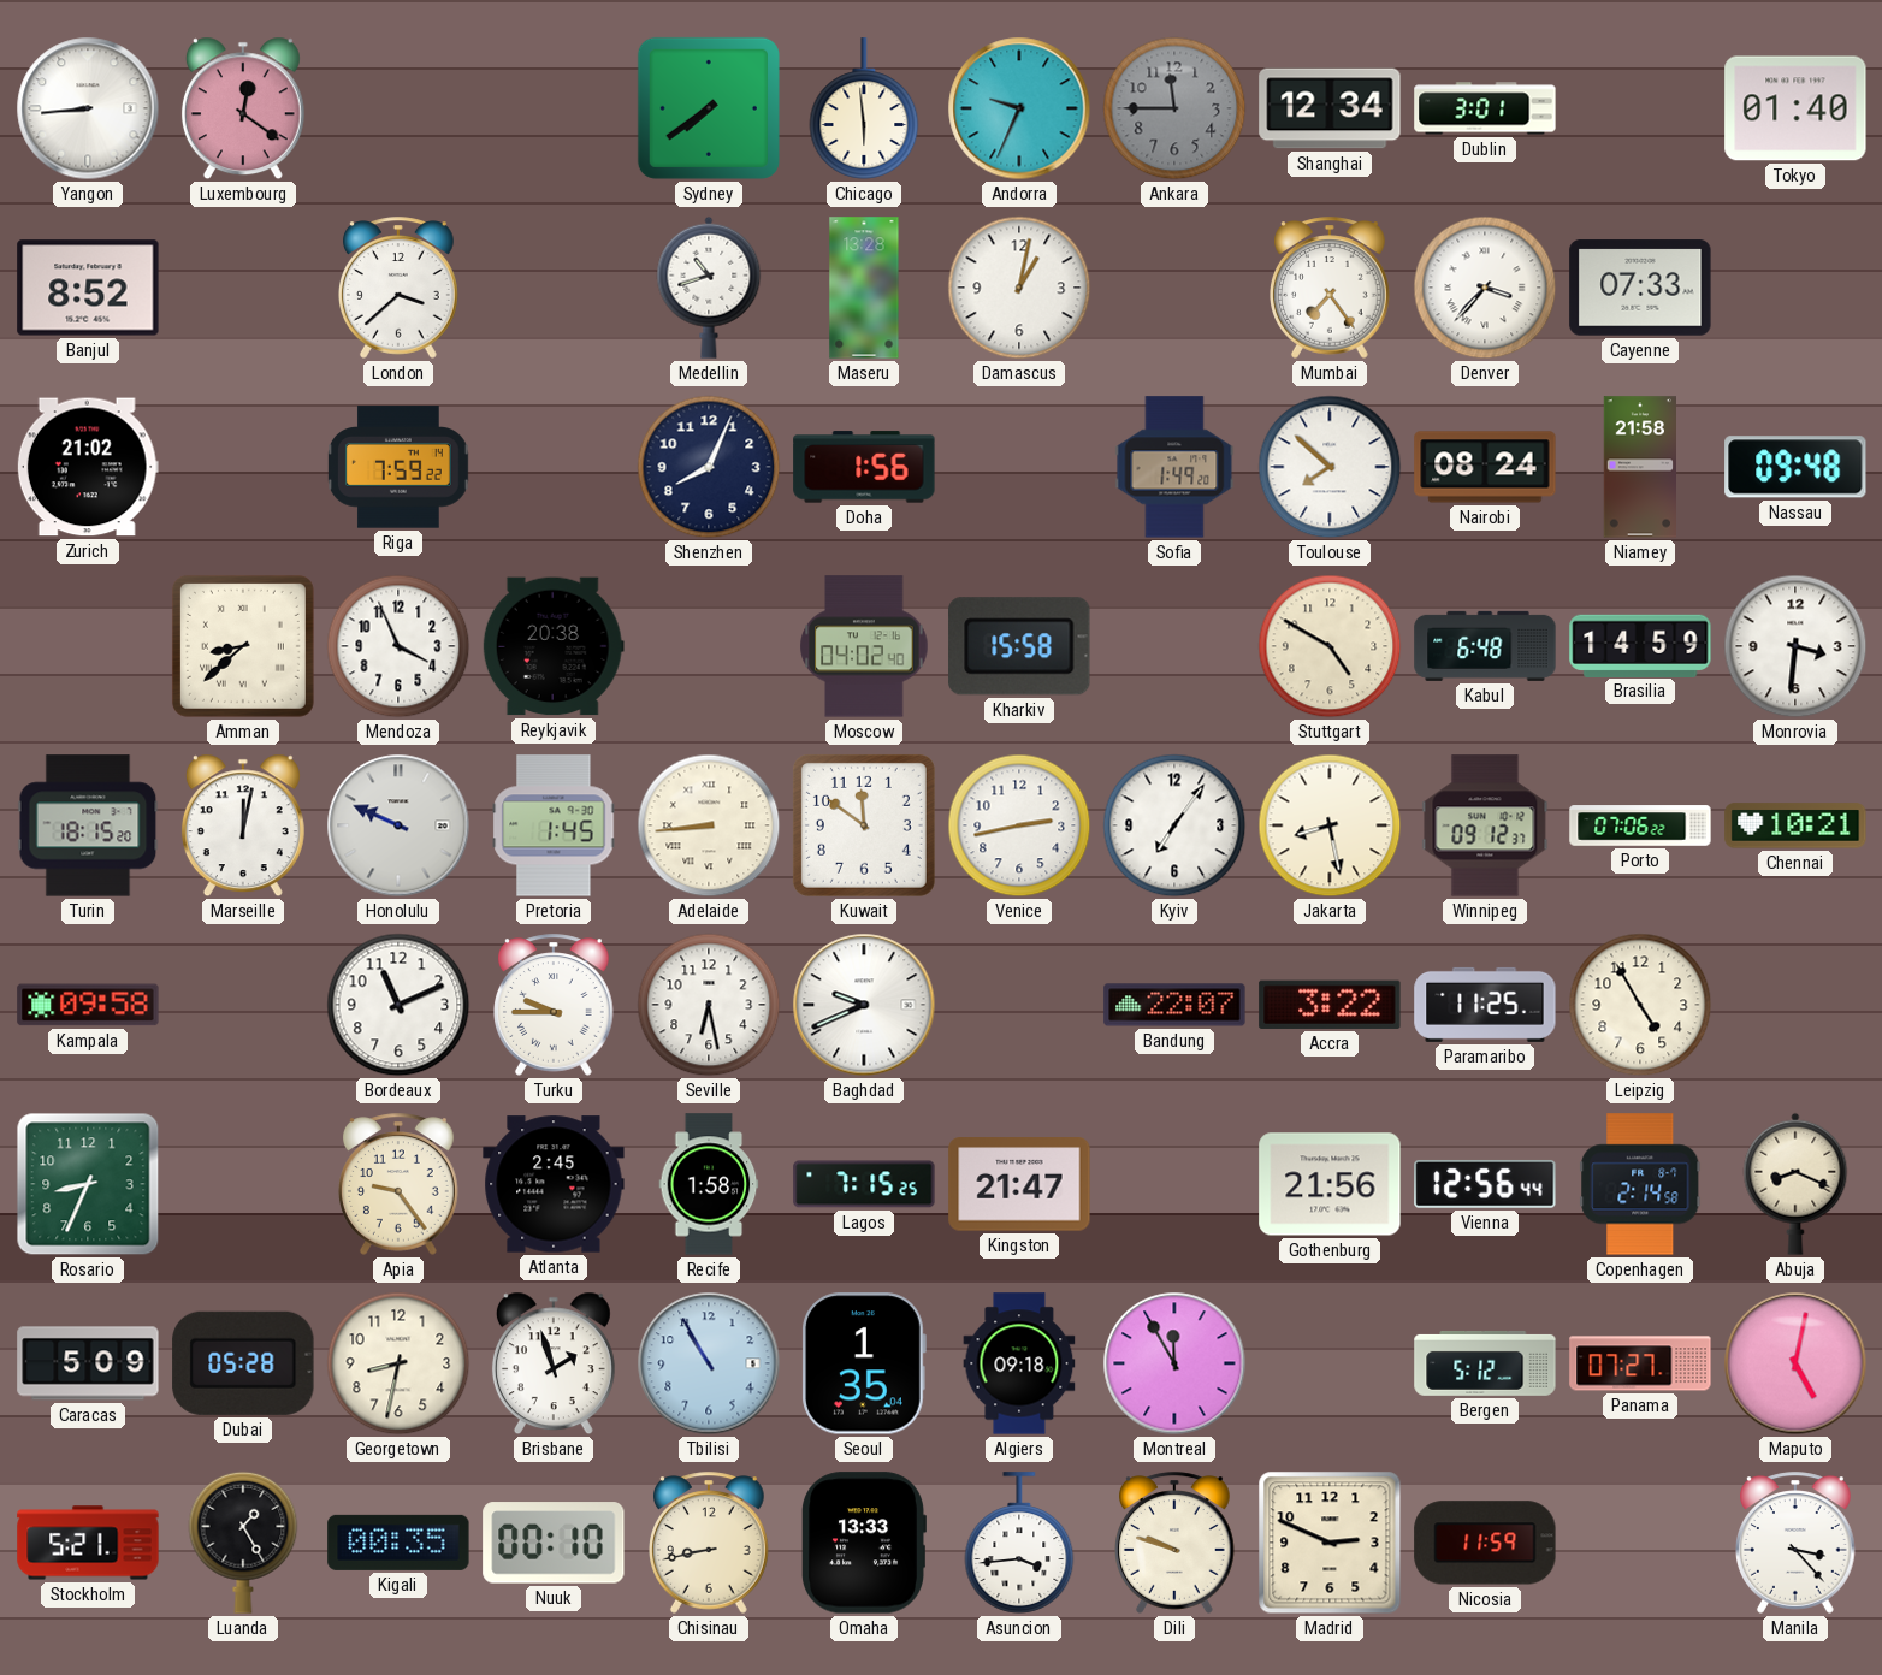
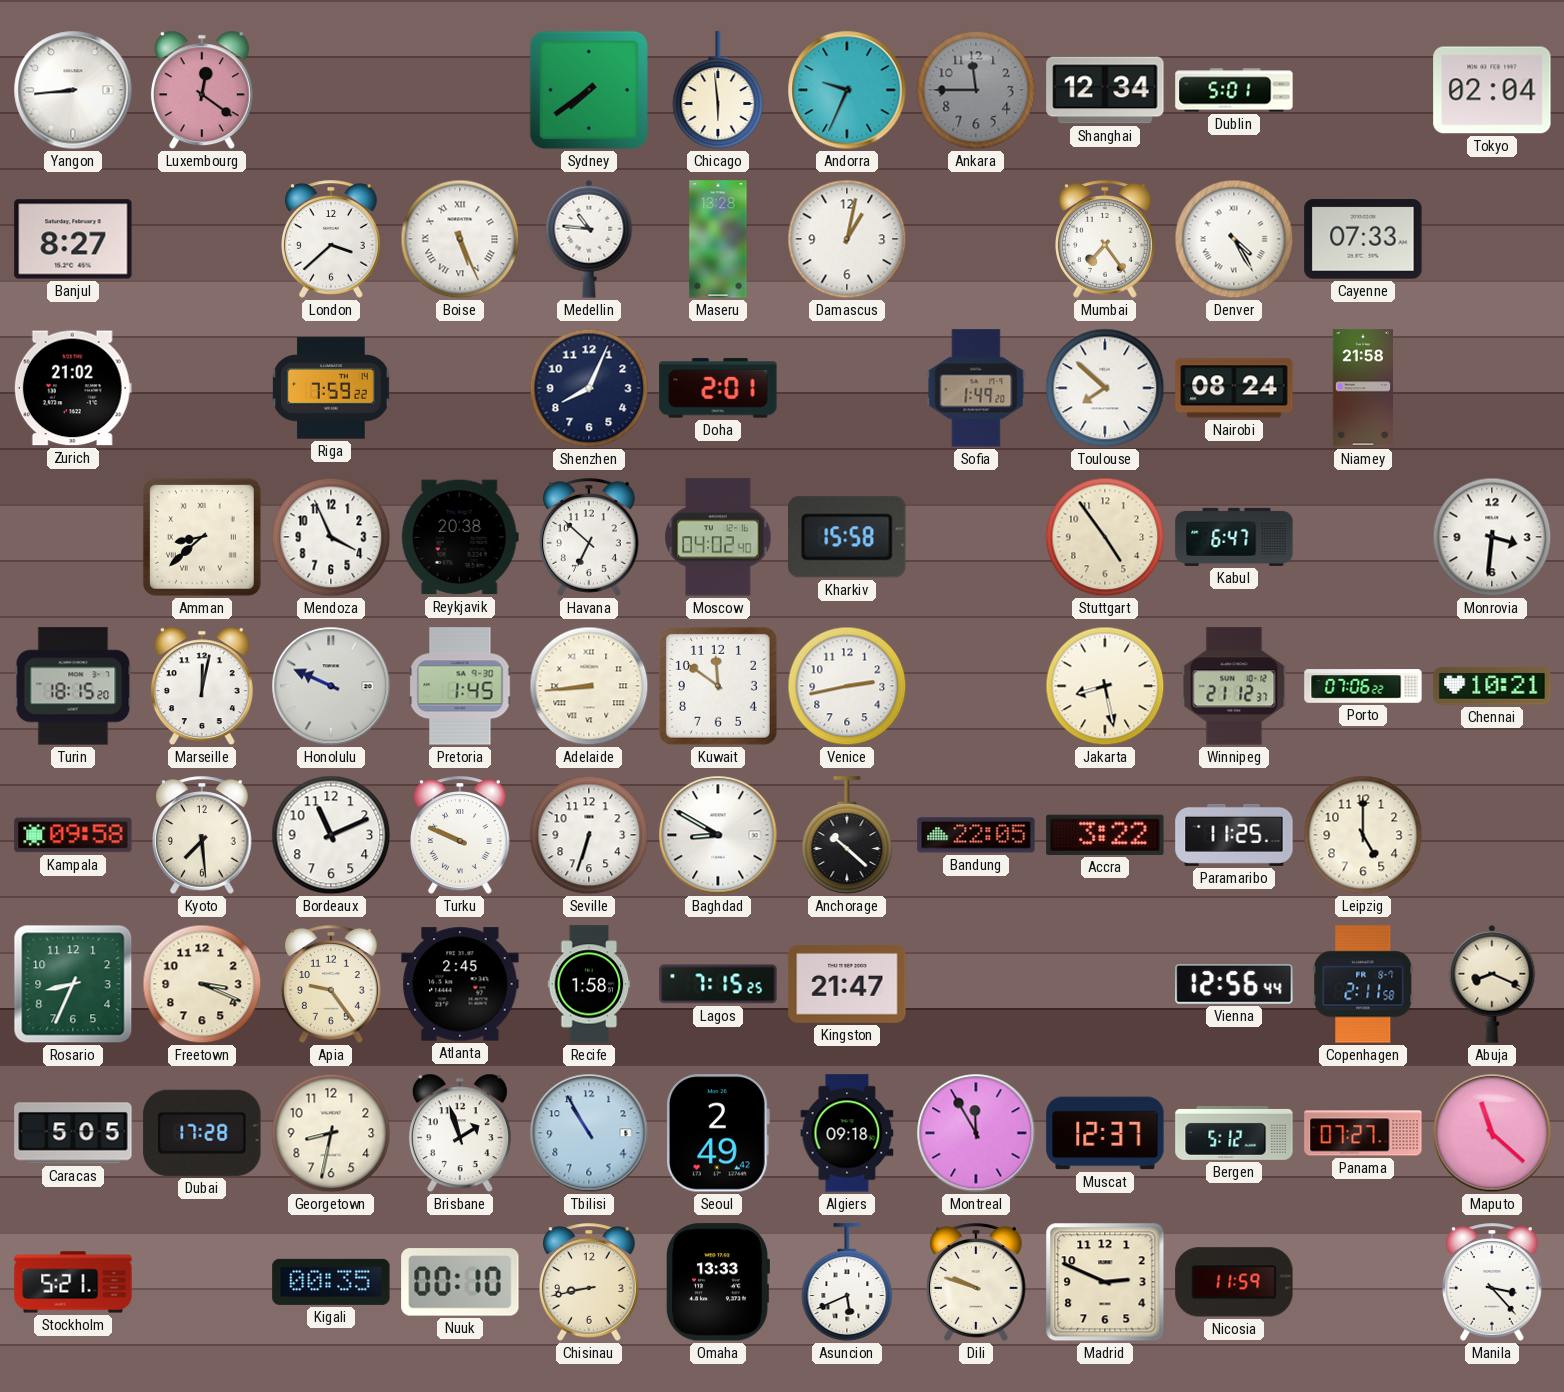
Dublin: 3:01 -> 5:01
Tokyo: 01:40 -> 02:04
Banjul: 8:52 -> 8:27
Boise: none -> 5:26
Medellin: 10:42 -> 10:46
Denver: 3:37 -> 4:25
Doha: 1:56 -> 2:01
Nassau: 09:48 -> none
Havana: none -> 6:52
Stuttgart: 4:50 -> 4:54
Kabul: 6:48 -> 6:47
Brasilia: 14:59 -> none
Kyiv: 7:06 -> none
Winnipeg: 09:12 -> 21:12
Kyoto: none -> 7:29
Turku: 9:45 -> 9:49
Seville: 6:28 -> 6:33
Baghdad: 9:41 -> 8:50
Anchorage: none -> 10:22
Bandung: 22:07 -> 22:05
Leipzig: 4:55 -> 5:00
Freetown: none -> 3:19
Gothenburg: 21:56 -> none
Copenhagen: 2:14 -> 2:11
Caracas: 5:09 -> 5:05
Dubai: 05:28 -> 17:28
Seoul: 1:35 -> 2:49
Muscat: none -> 12:37
Maputo: 5:02 -> 11:22
Luanda: 1:25 -> none
Asuncion: 3:44 -> 5:41
